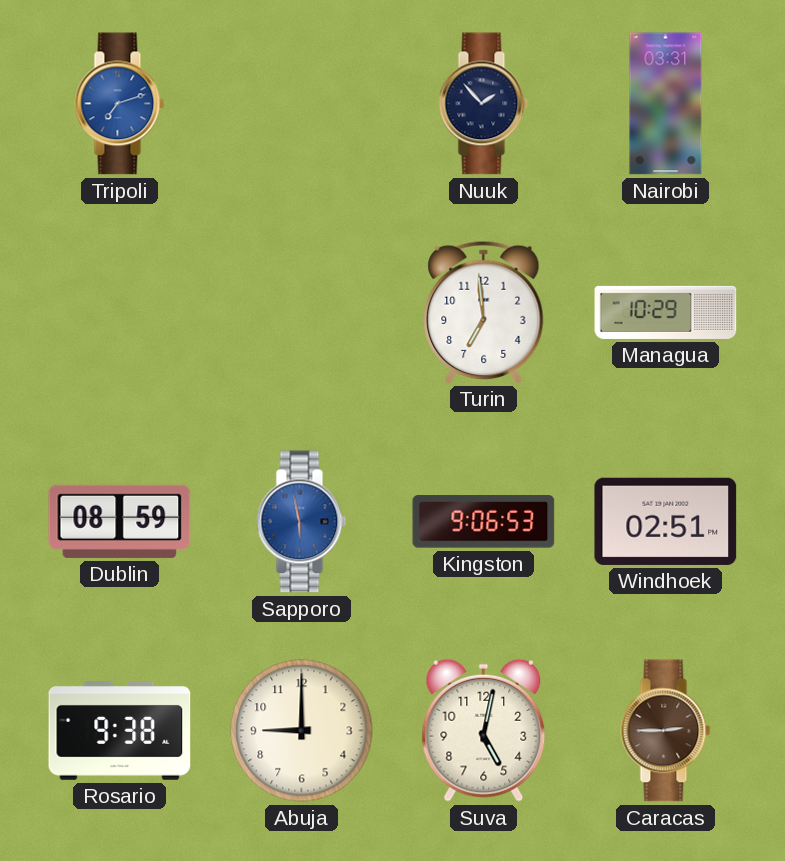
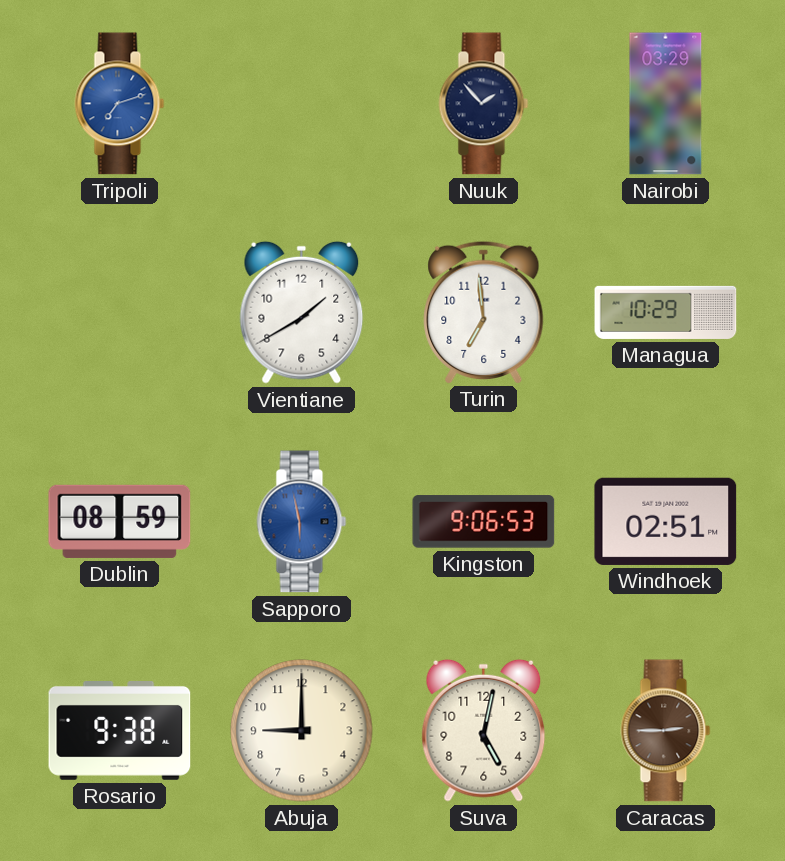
Nairobi: 03:31 -> 03:29
Vientiane: none -> 1:40
